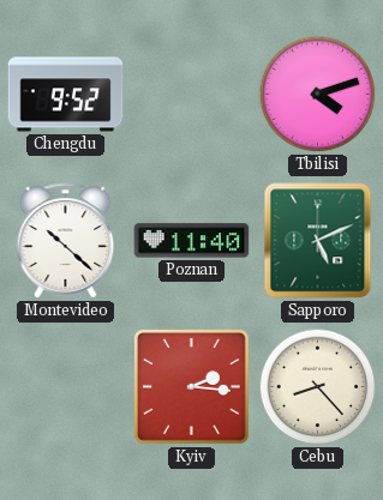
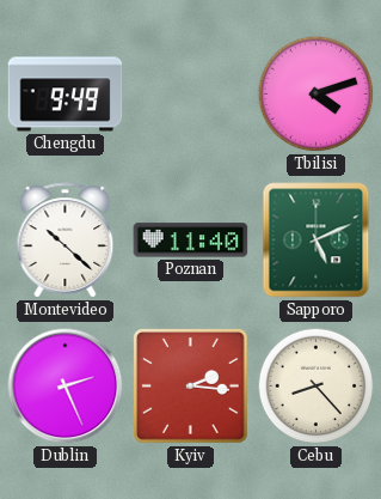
Chengdu: 9:52 -> 9:49
Dublin: none -> 2:26
